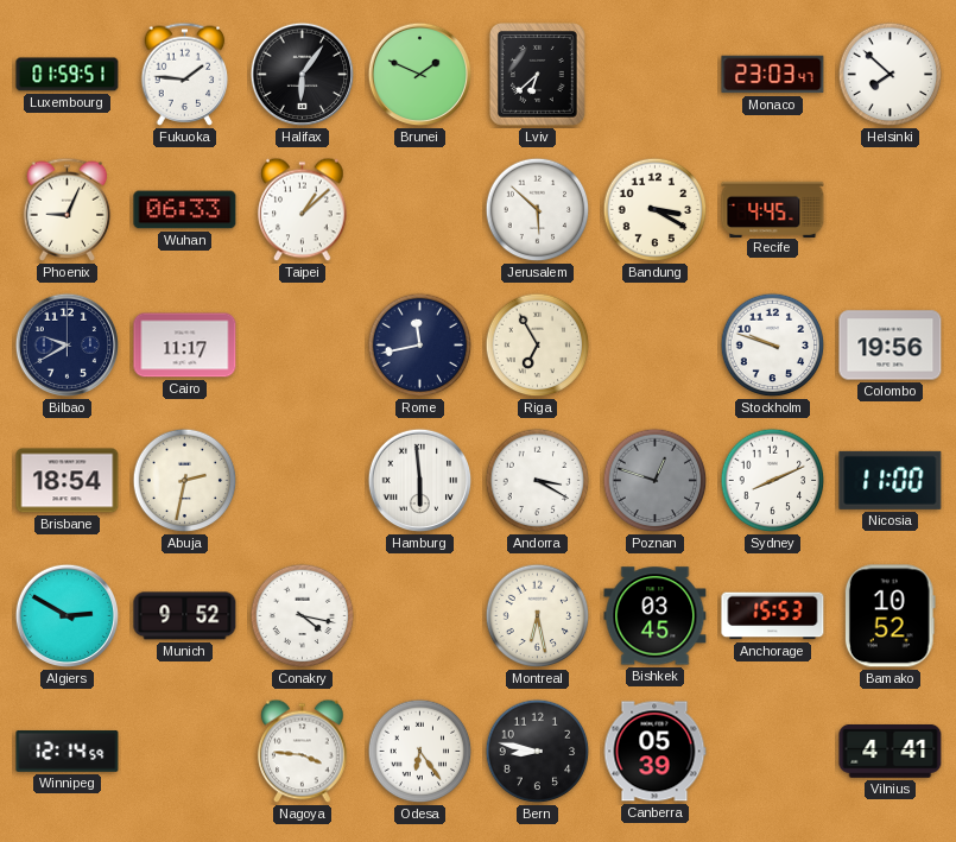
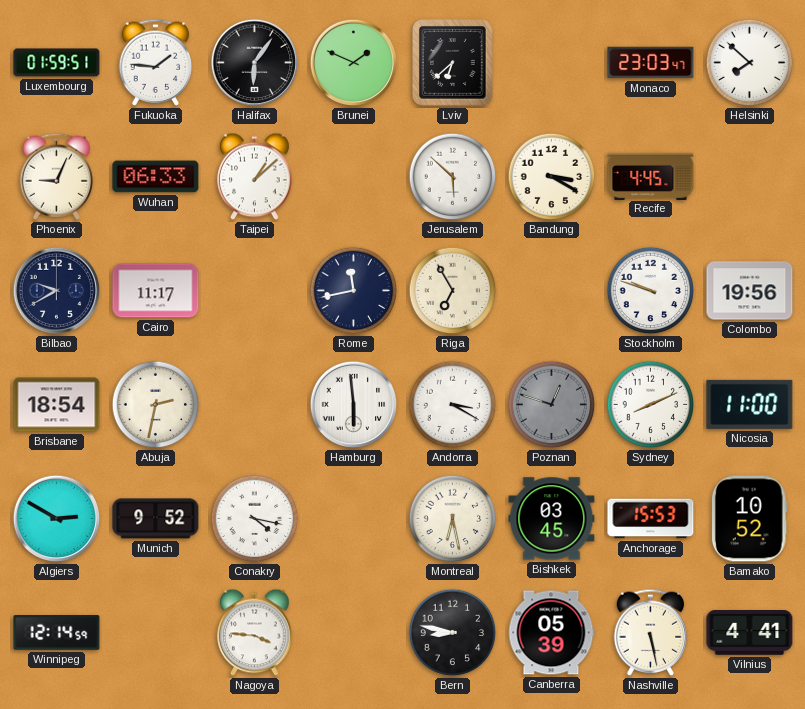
Odesa: 6:24 -> none
Nashville: none -> 5:28
